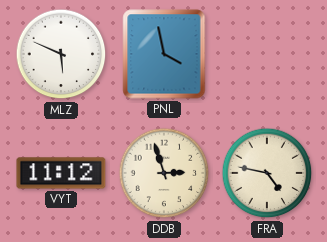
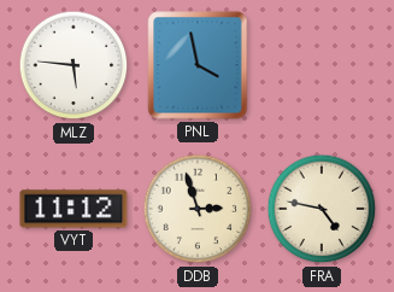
MLZ: 5:49 -> 5:46
